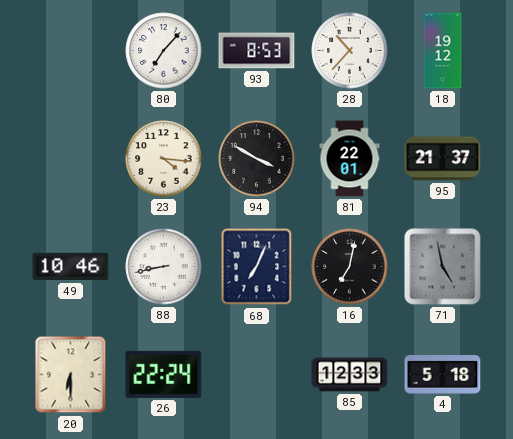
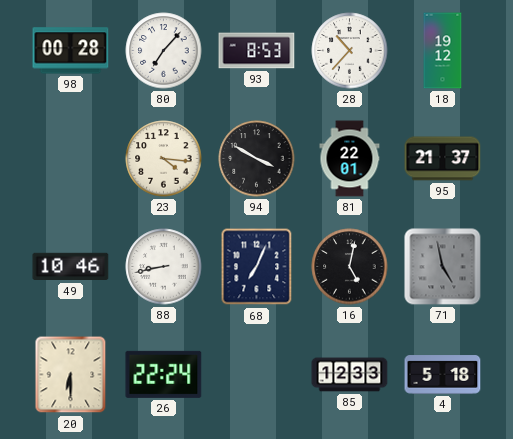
98: none -> 00:28
16: 7:02 -> 5:02
